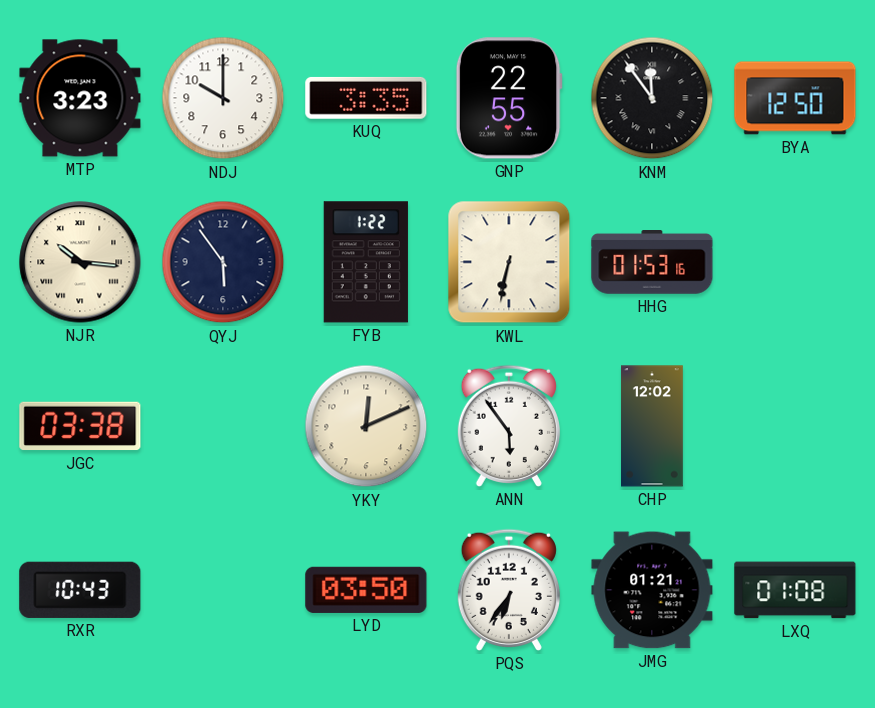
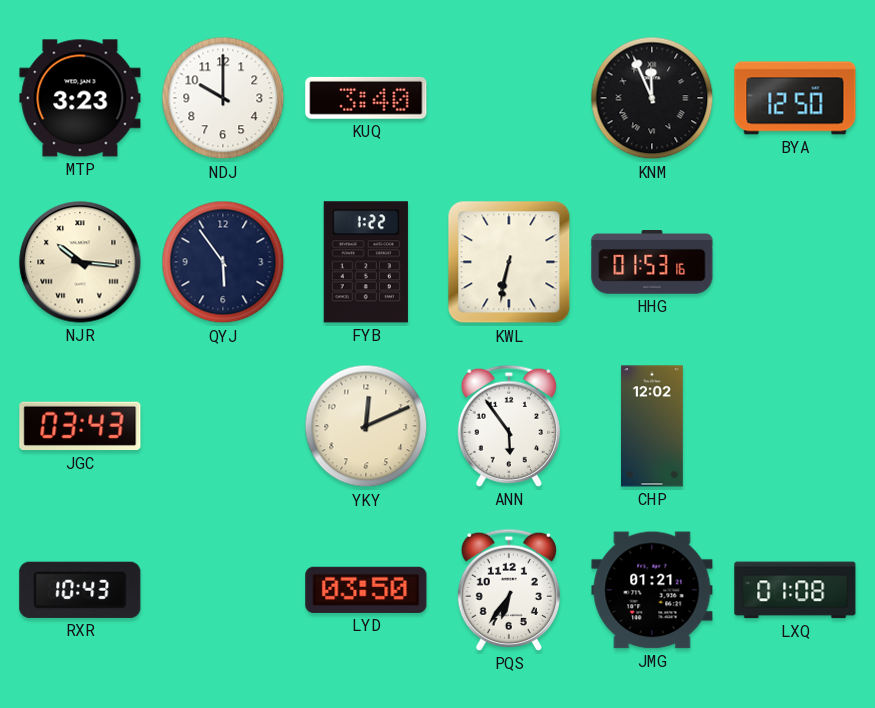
KUQ: 3:35 -> 3:40
GNP: 22:55 -> none
KNM: 11:54 -> 11:56
JGC: 03:38 -> 03:43
